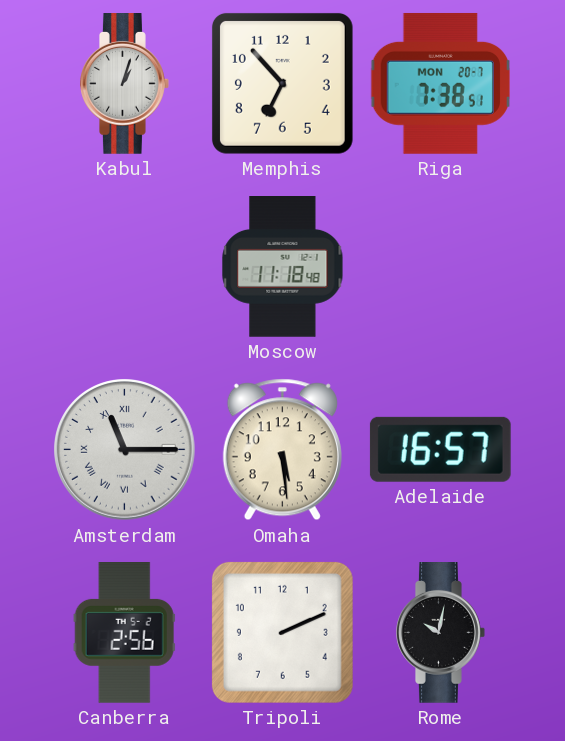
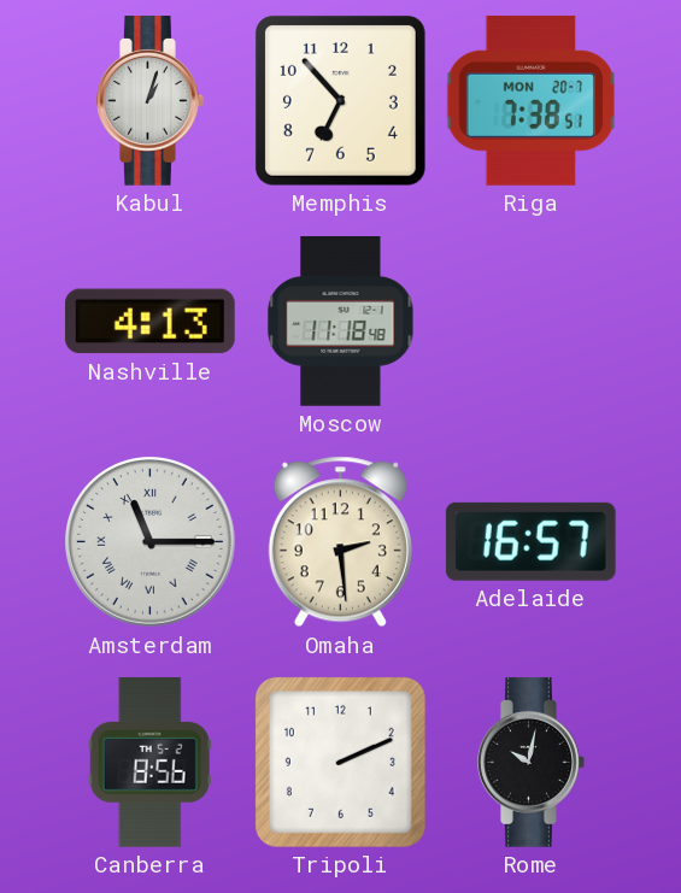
Nashville: none -> 4:13
Omaha: 5:29 -> 2:29
Canberra: 2:56 -> 8:56
